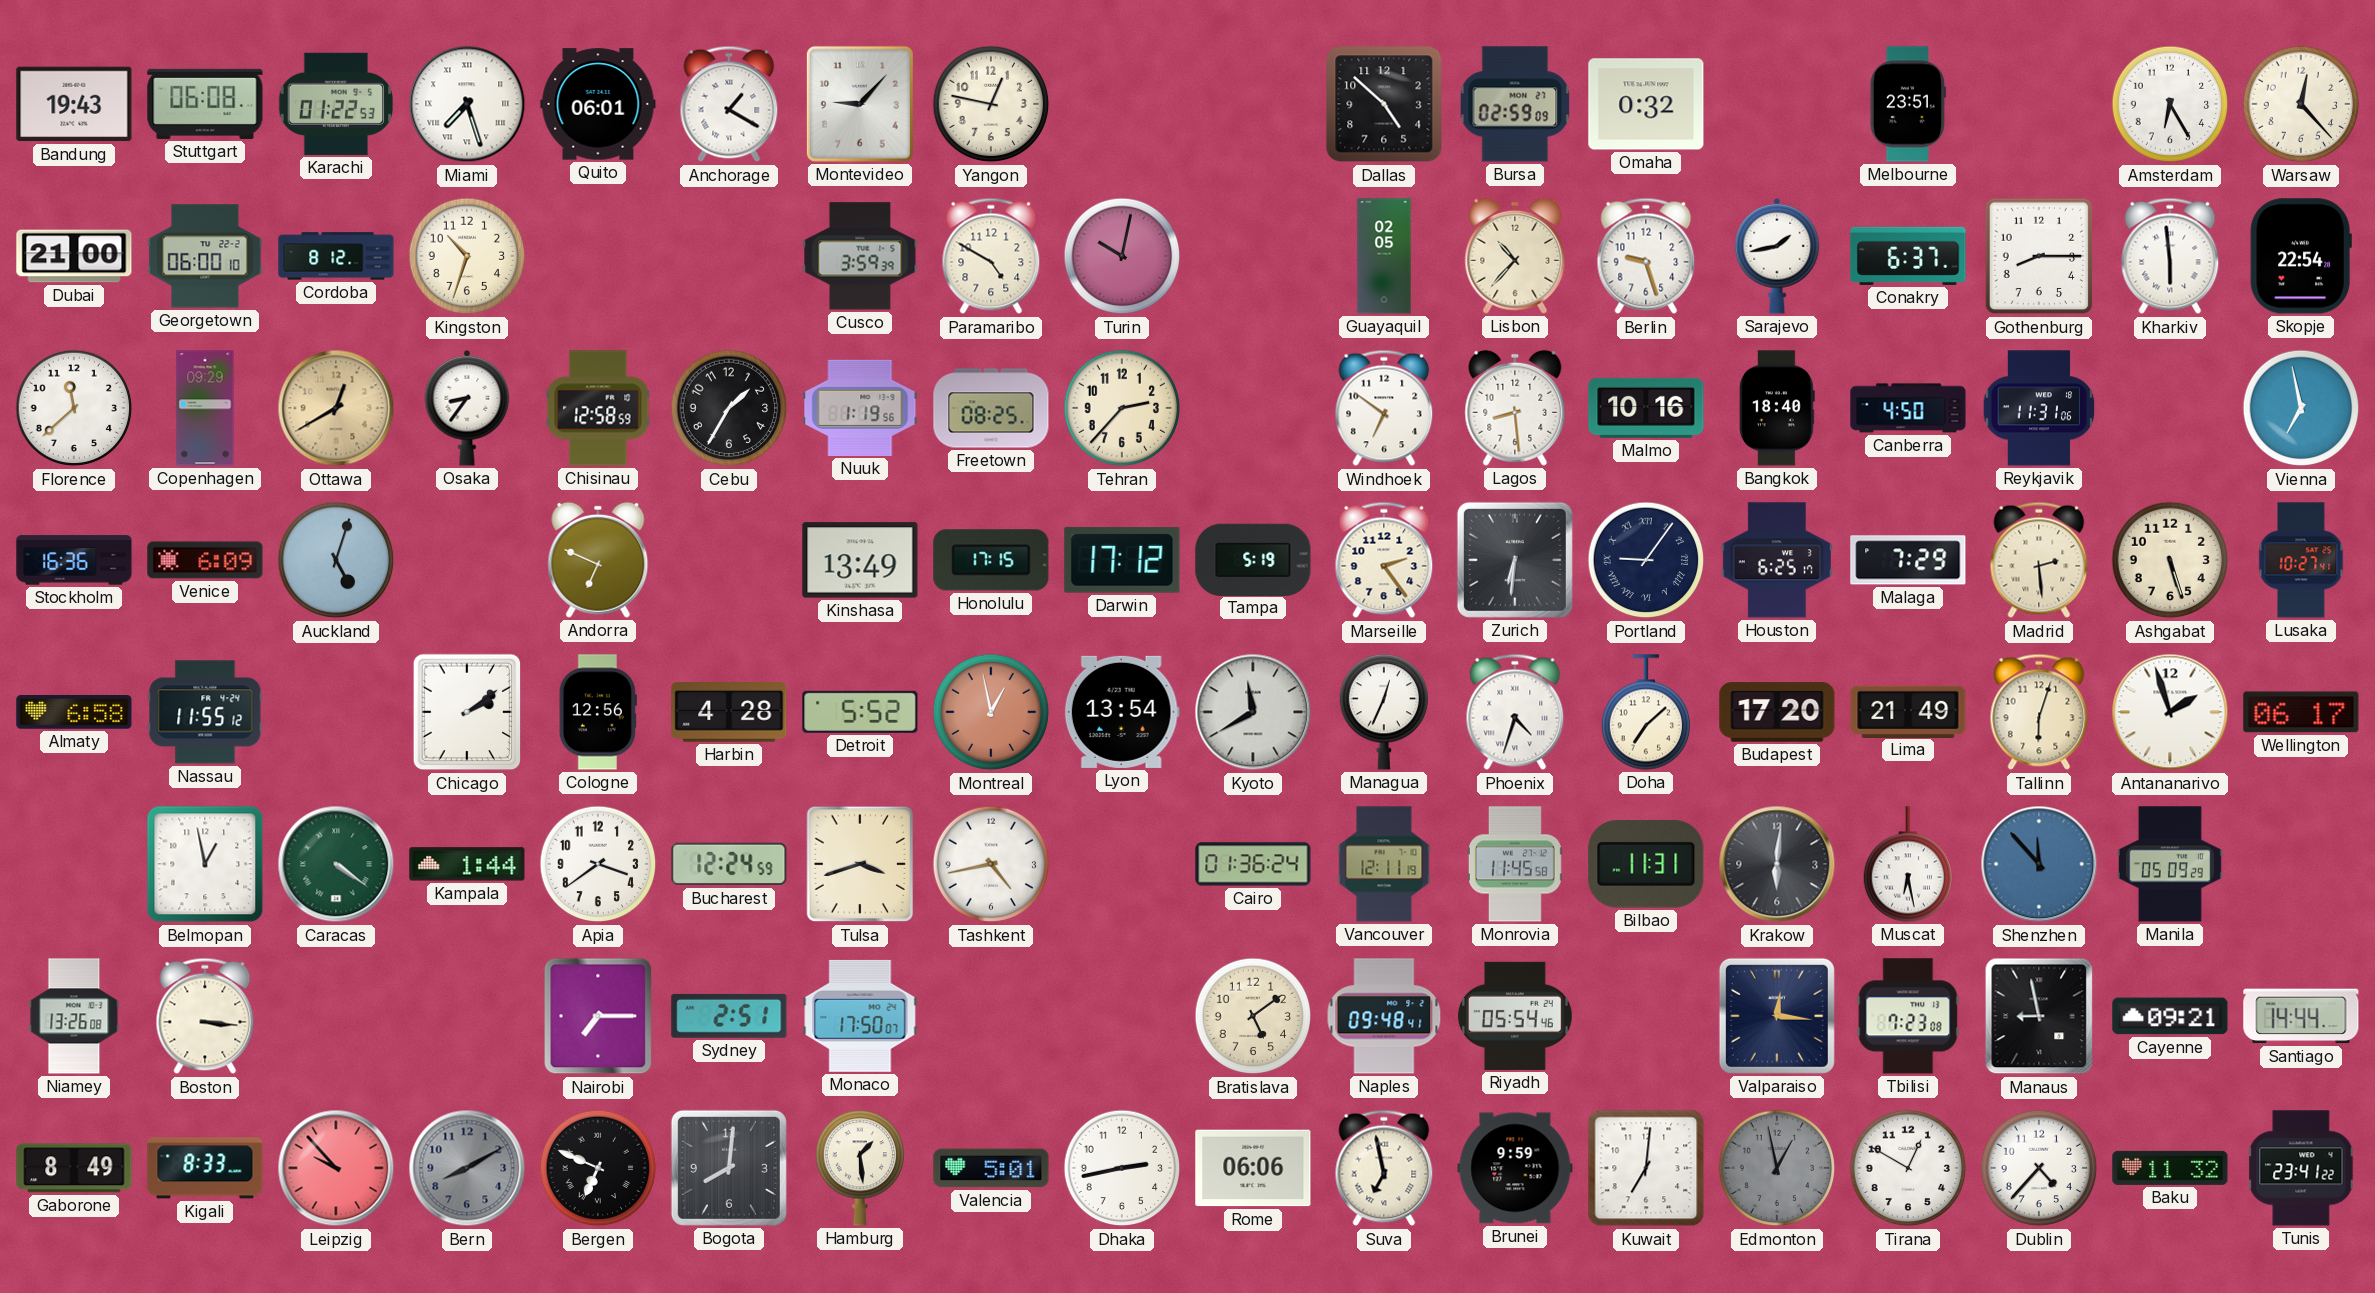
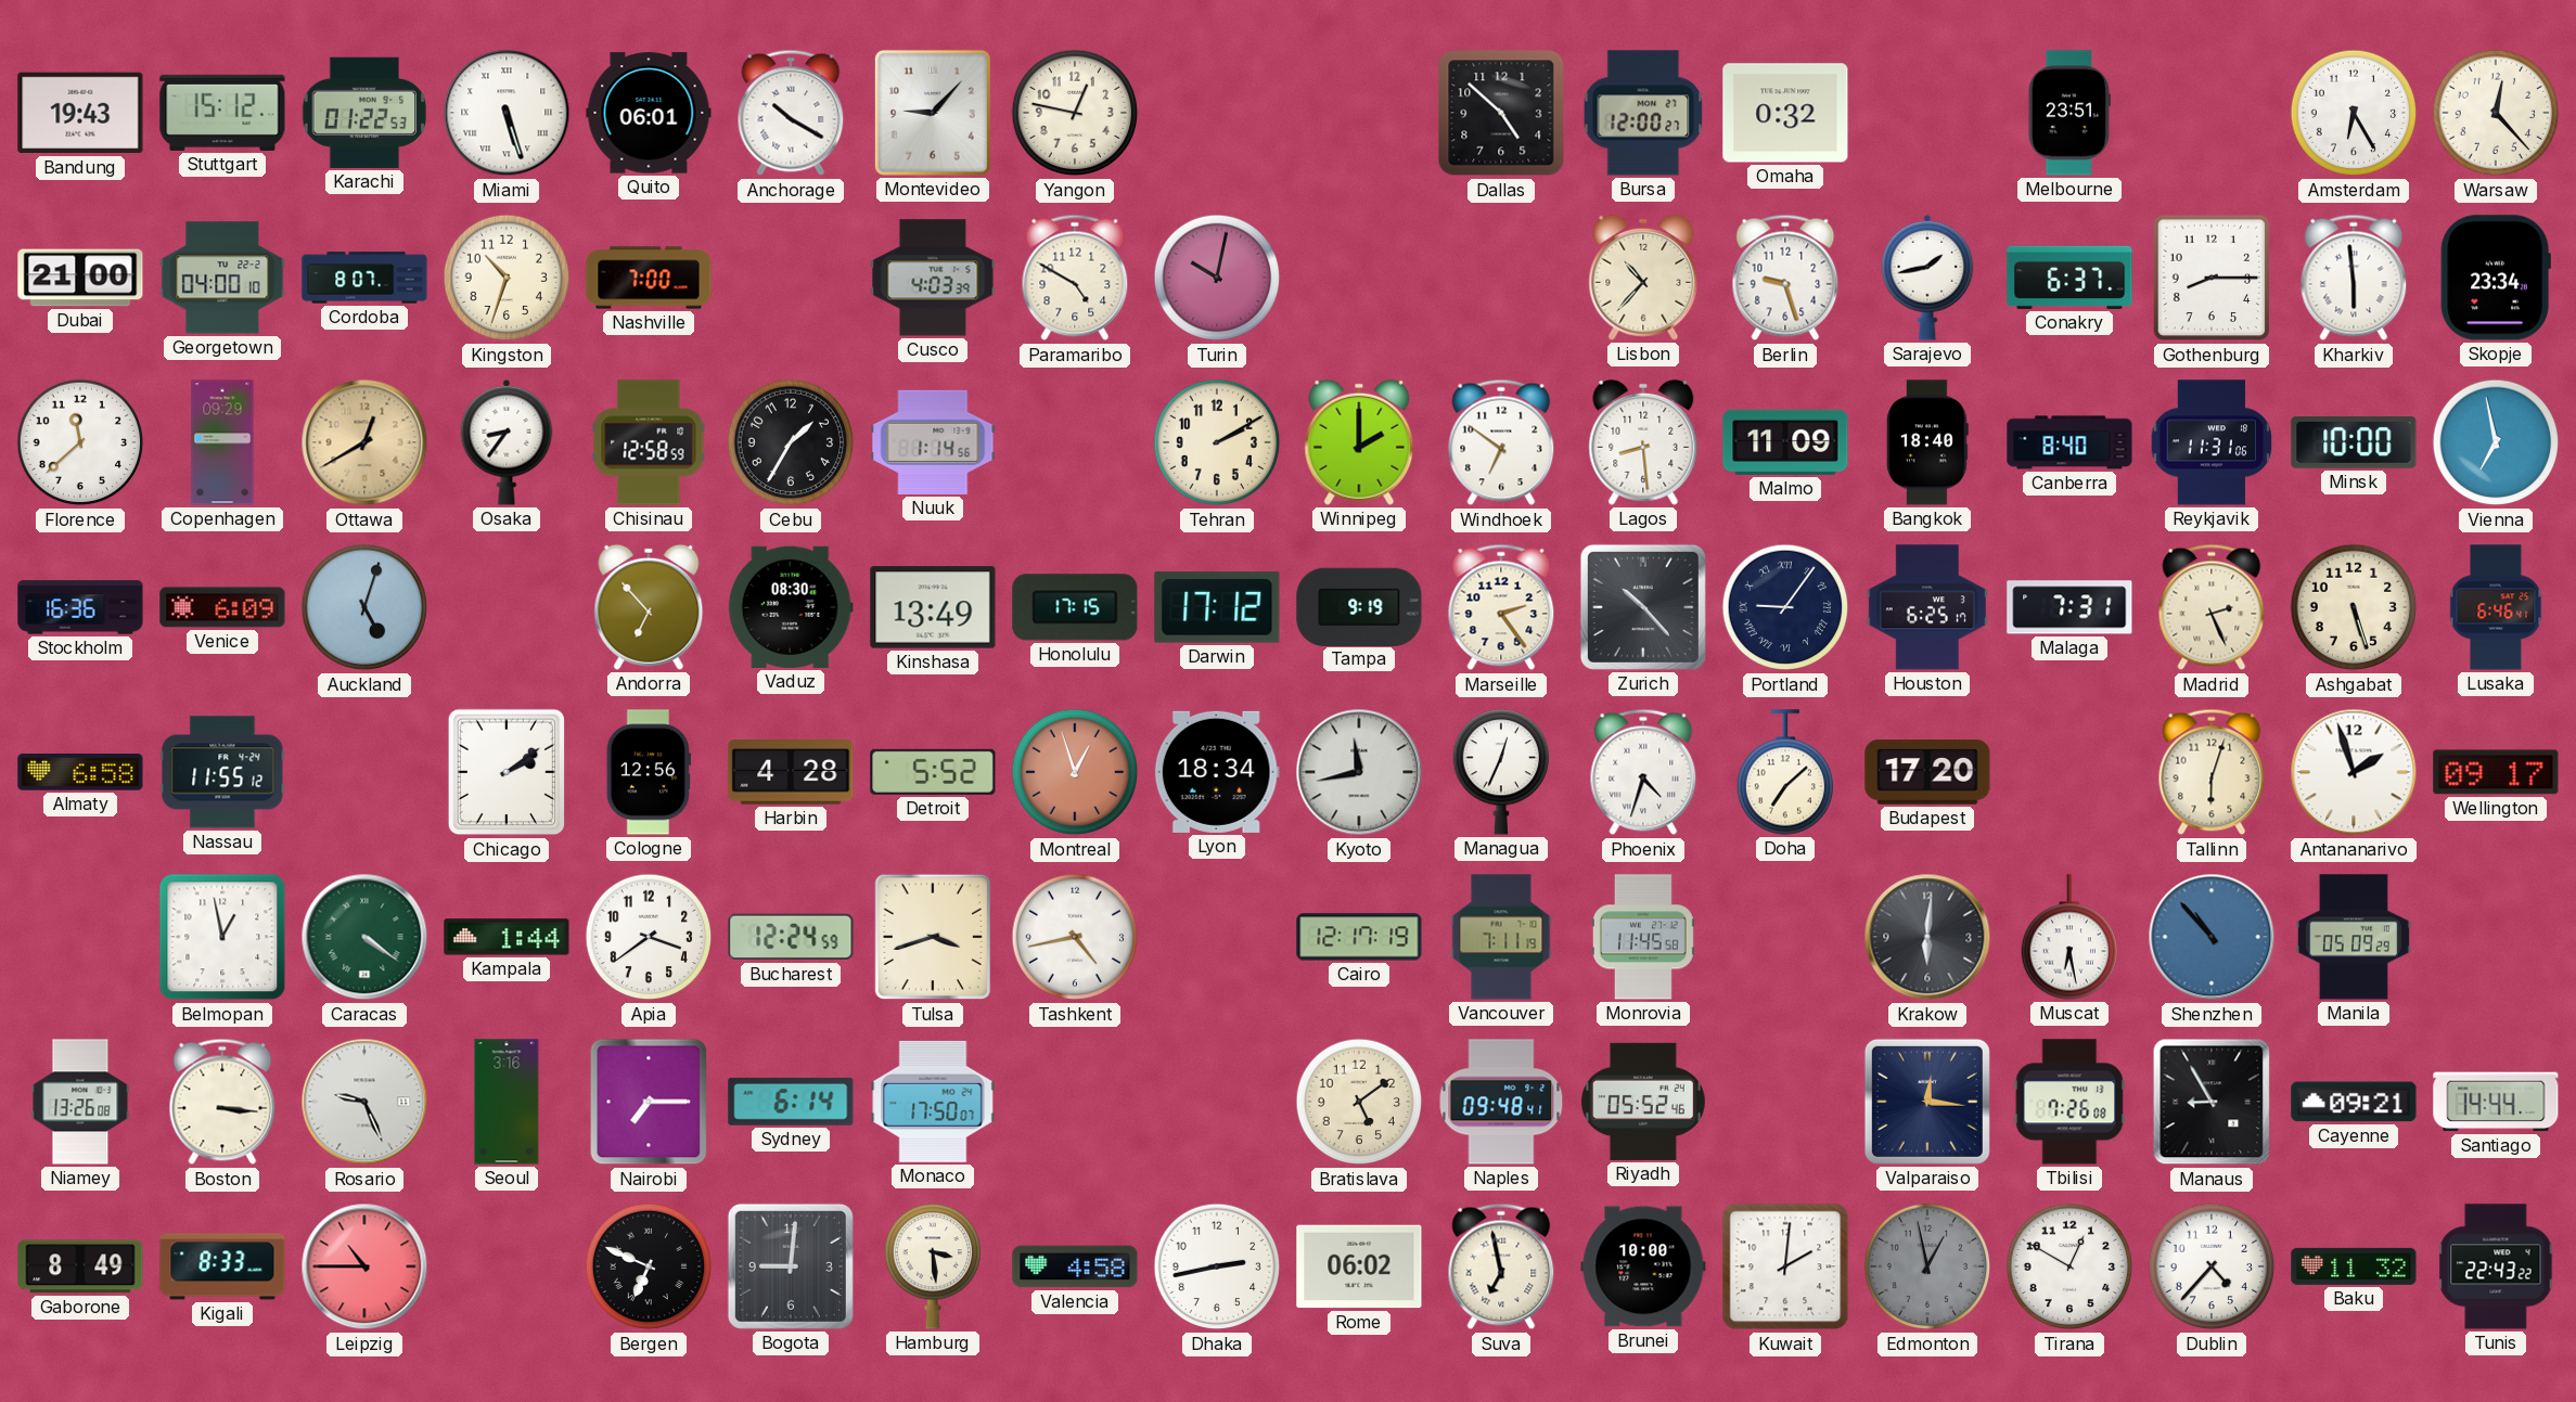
Stuttgart: 06:08 -> 15:12
Miami: 7:27 -> 5:27
Anchorage: 1:20 -> 10:20
Bursa: 02:59 -> 12:00
Georgetown: 06:00 -> 04:00
Cordoba: 8:12 -> 8:07
Nashville: none -> 7:00
Cusco: 3:59 -> 4:03
Guayaquil: 02:05 -> none
Skopje: 22:54 -> 23:34
Nuuk: 1:19 -> 1:14
Freetown: 08:25 -> none
Tehran: 2:37 -> 2:10
Winnipeg: none -> 2:00
Malmo: 10:16 -> 11:09
Canberra: 4:50 -> 8:40
Minsk: none -> 10:00
Andorra: 6:49 -> 6:53
Vaduz: none -> 08:30
Tampa: 5:19 -> 9:19
Zurich: 6:31 -> 10:23
Malaga: 7:29 -> 7:31
Madrid: 2:29 -> 2:26
Lusaka: 10:27 -> 6:46
Montreal: 12:58 -> 12:57
Lyon: 13:54 -> 18:34
Kyoto: 11:40 -> 11:43
Lima: 21:49 -> none
Wellington: 06:17 -> 09:17
Cairo: 01:36 -> 12:17
Vancouver: 12:11 -> 7:11
Bilbao: 11:31 -> none
Shenzhen: 11:53 -> 10:53
Rosario: none -> 9:26
Seoul: none -> 3:16
Sydney: 2:51 -> 6:14
Riyadh: 05:54 -> 05:52
Tbilisi: 7:23 -> 7:26
Manaus: 8:58 -> 8:55
Leipzig: 9:53 -> 10:45
Bern: 8:10 -> none
Bogota: 8:01 -> 9:01
Hamburg: 1:29 -> 3:29
Valencia: 5:01 -> 4:58
Rome: 06:06 -> 06:02
Brunei: 9:59 -> 10:00
Kuwait: 7:01 -> 2:01
Tunis: 23:41 -> 22:43
